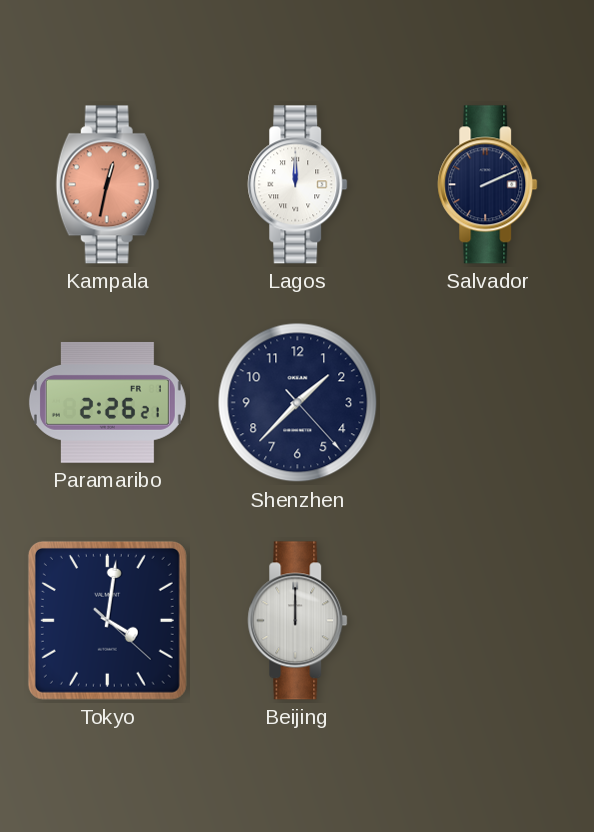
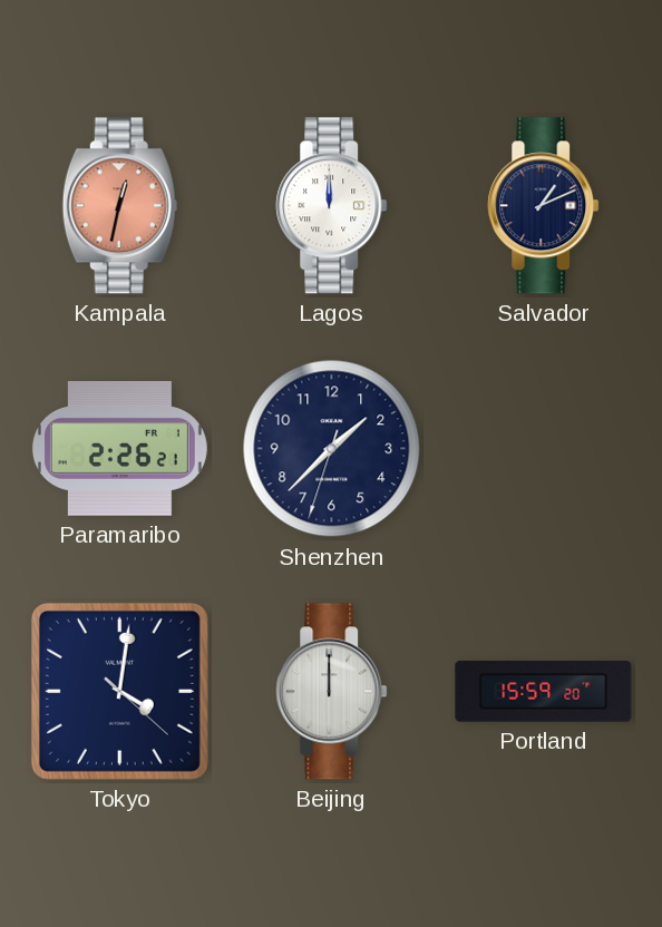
Salvador: 2:11 -> 1:11
Shenzhen: 1:37:23 -> 1:37:33
Portland: none -> 15:59
